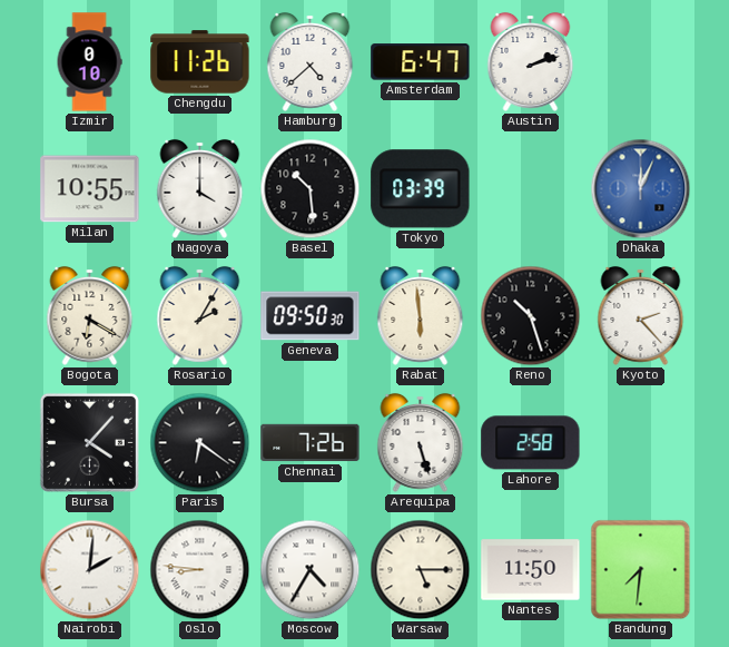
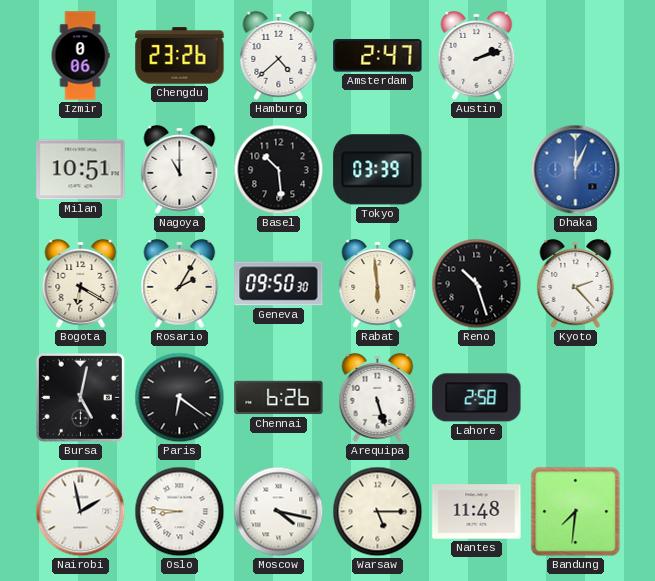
Izmir: 0:10 -> 0:06
Chengdu: 11:26 -> 23:26
Amsterdam: 6:47 -> 2:47
Milan: 10:55 -> 10:51
Nagoya: 4:00 -> 11:00
Bursa: 4:07 -> 5:02
Chennai: 7:26 -> 6:26
Nairobi: 2:01 -> 1:58
Moscow: 4:35 -> 4:17
Nantes: 11:50 -> 11:48
